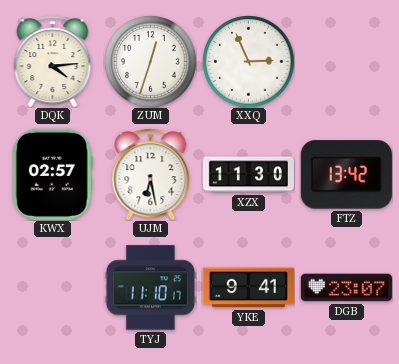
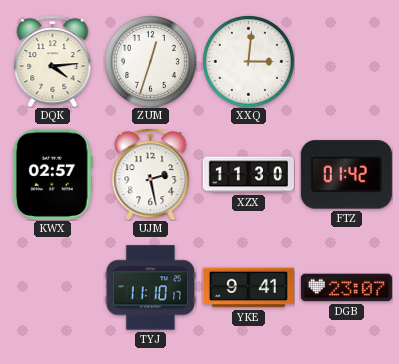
XXQ: 2:56 -> 3:01
UJM: 6:28 -> 2:28
FTZ: 13:42 -> 01:42
